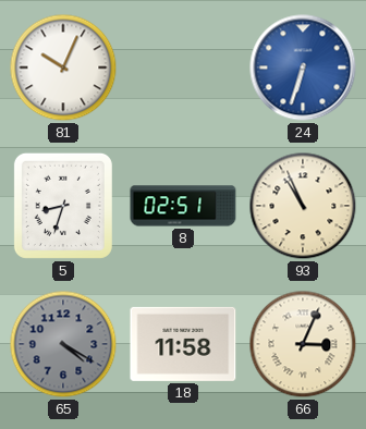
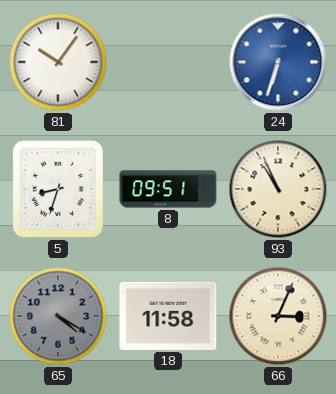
81: 10:04 -> 10:06
8: 02:51 -> 09:51
